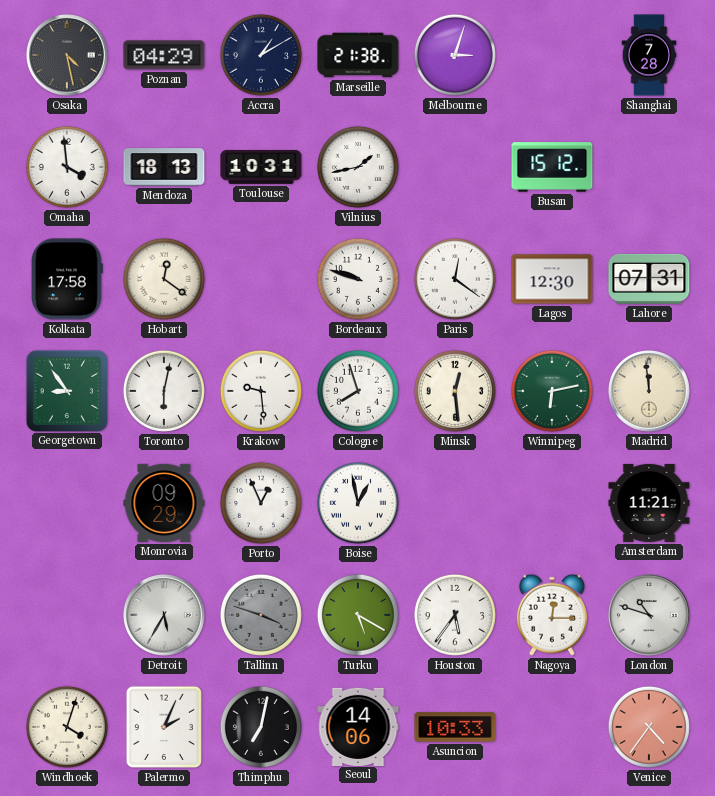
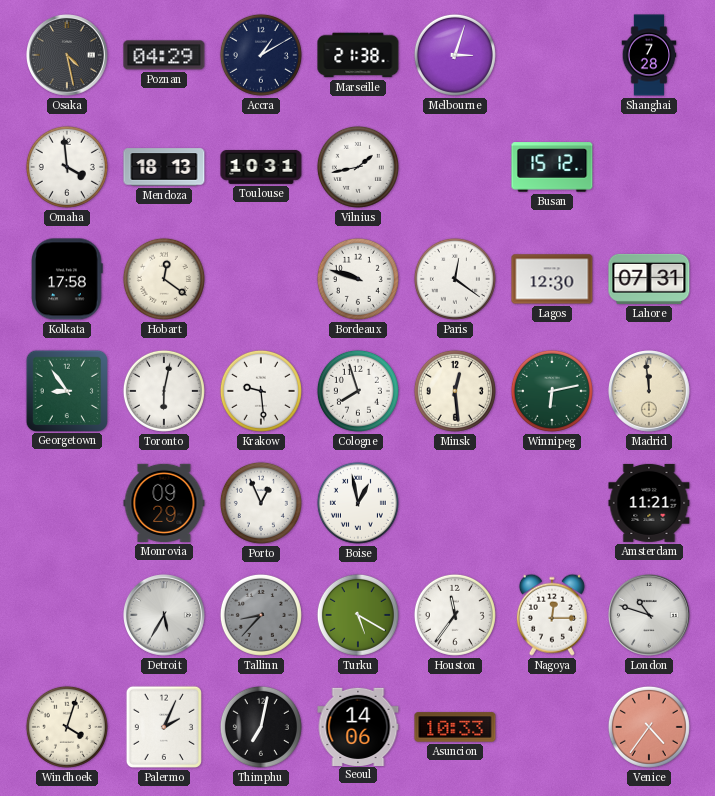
Tallinn: 3:48 -> 8:37
Houston: 5:36 -> 11:36
